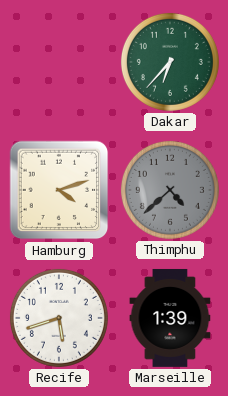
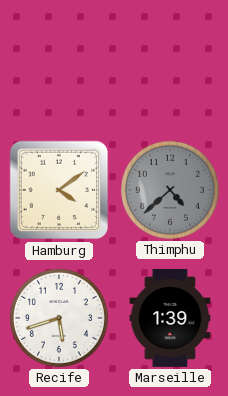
Dakar: 6:37 -> none
Hamburg: 4:12 -> 4:09
